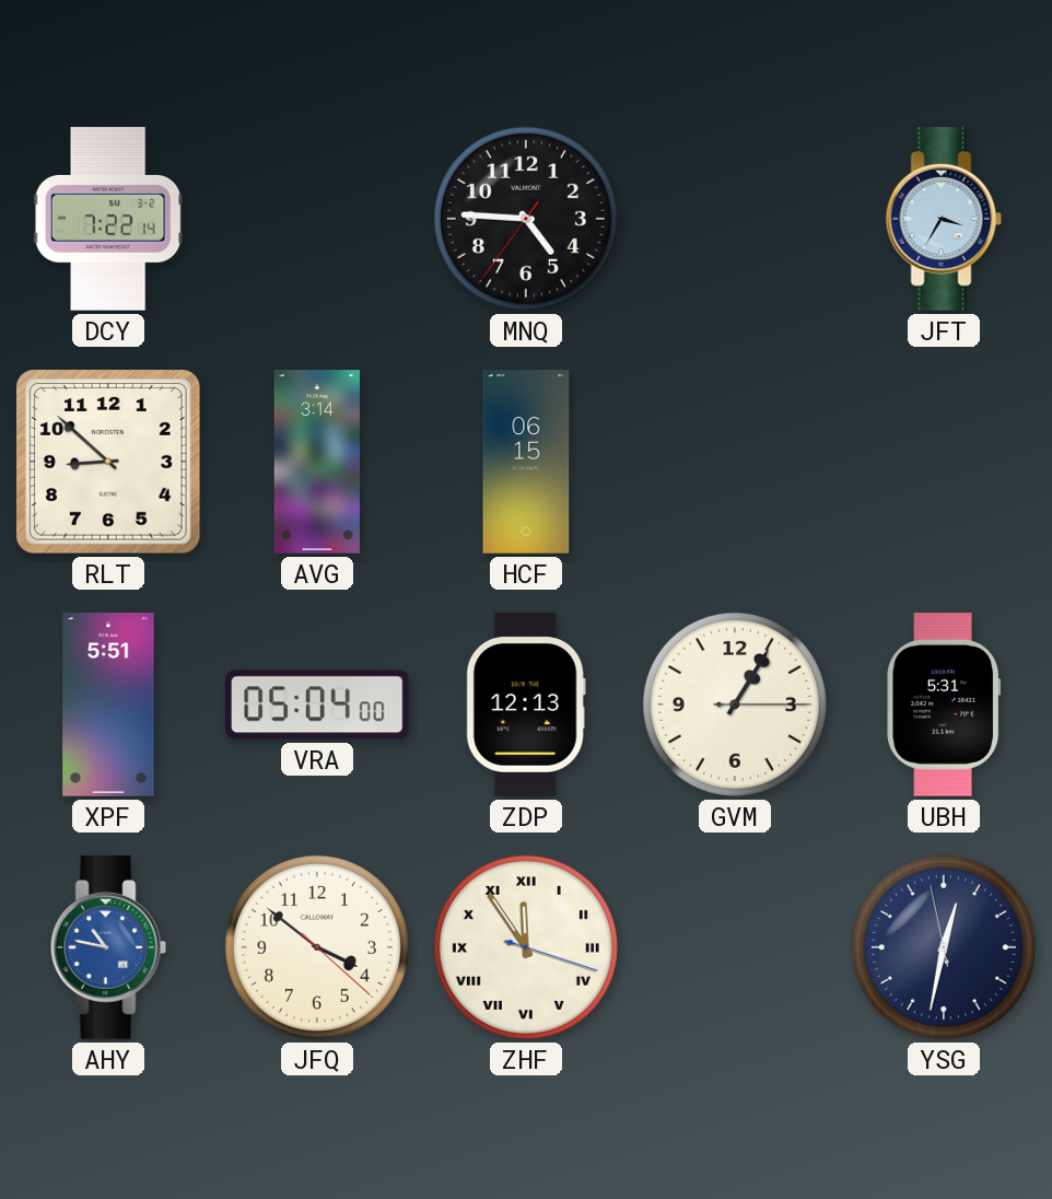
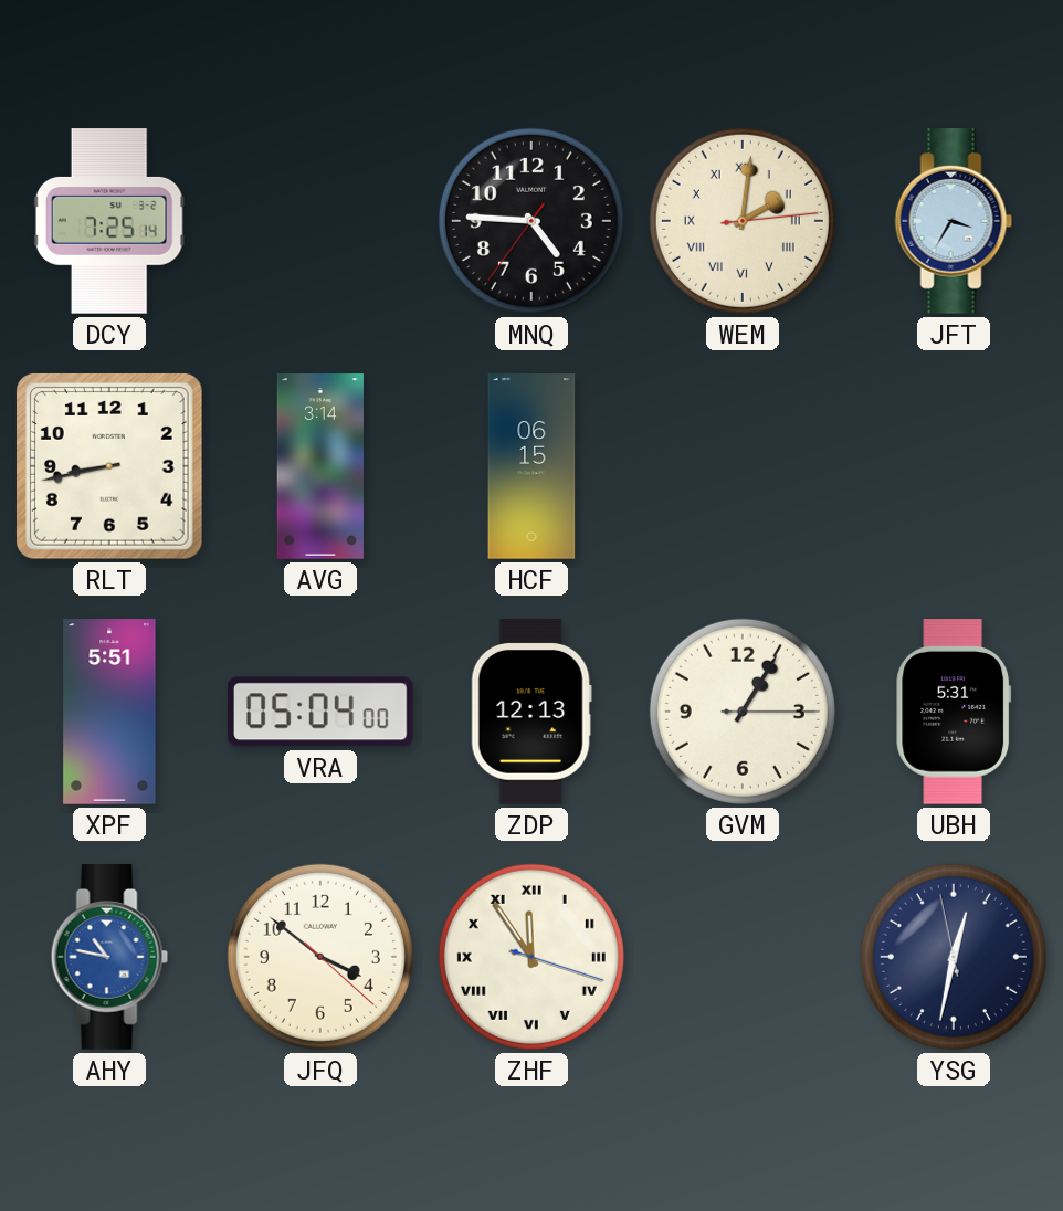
DCY: 7:22 -> 7:25
WEM: none -> 2:01
RLT: 8:52 -> 8:43
